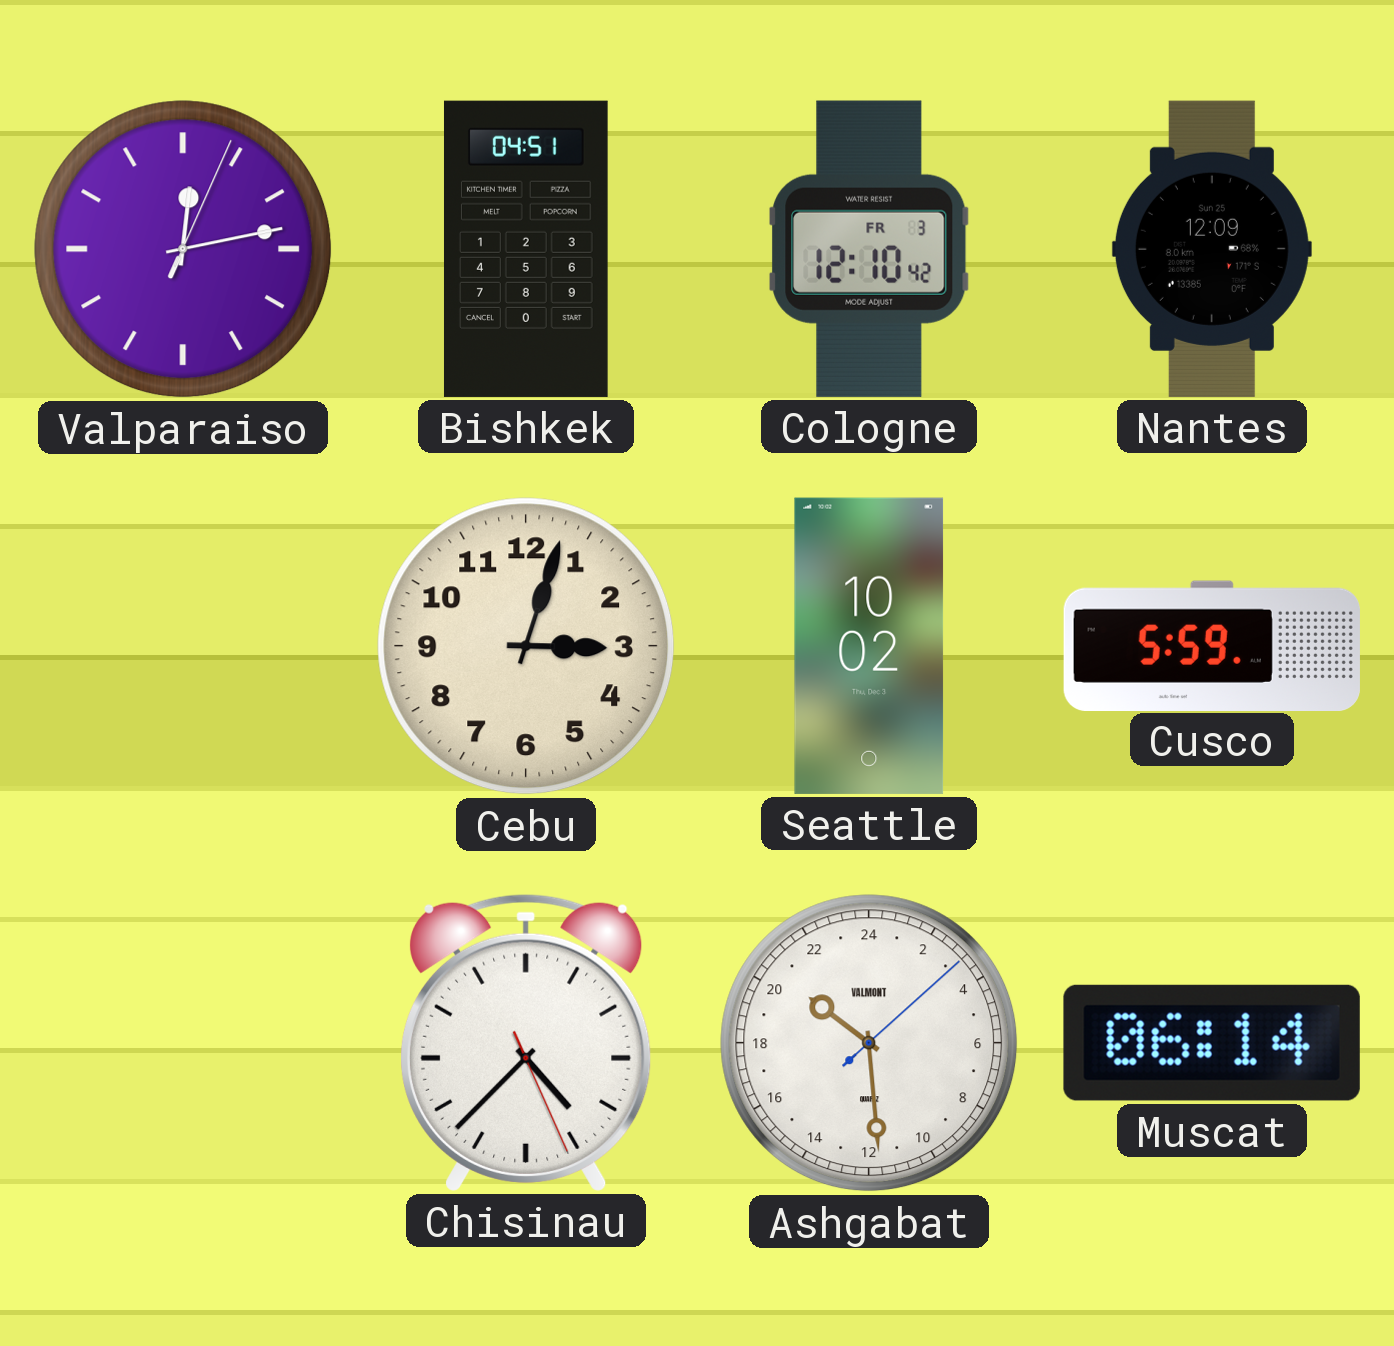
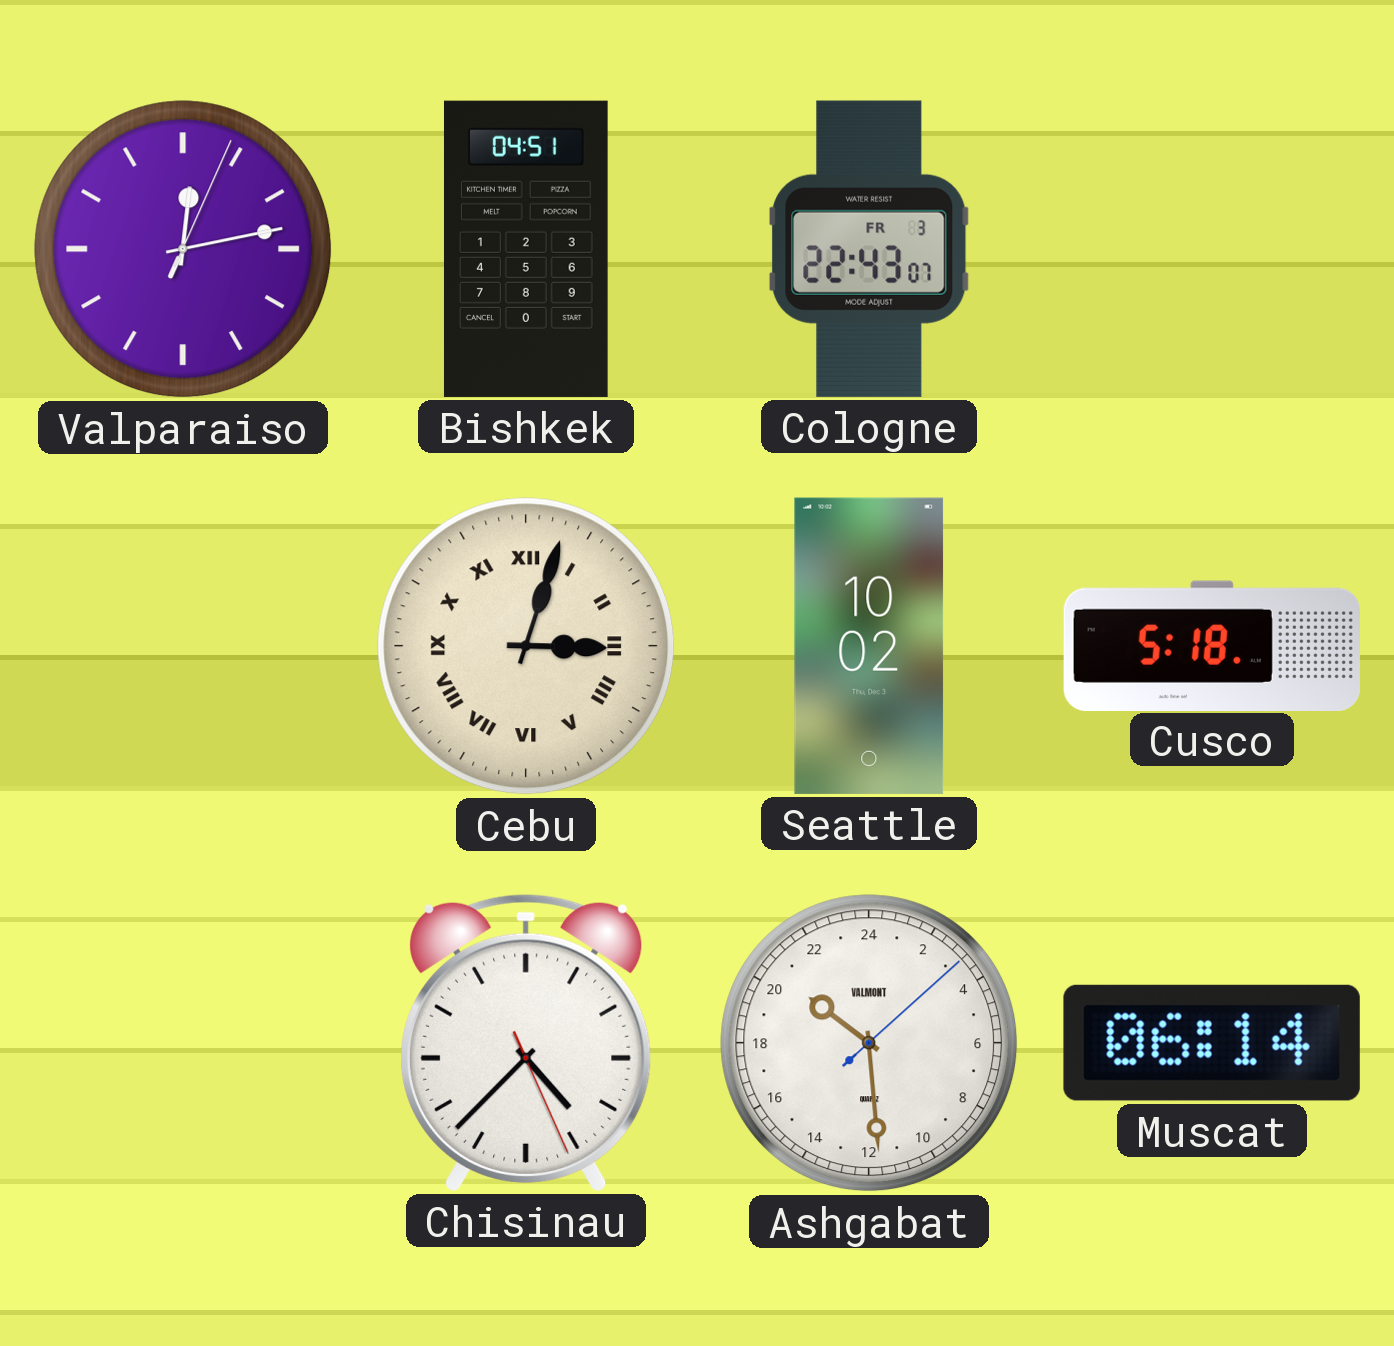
Cologne: 12:10 -> 22:43
Nantes: 12:09 -> none
Cebu numerals: Arabic -> Roman
Cusco: 5:59 -> 5:18
